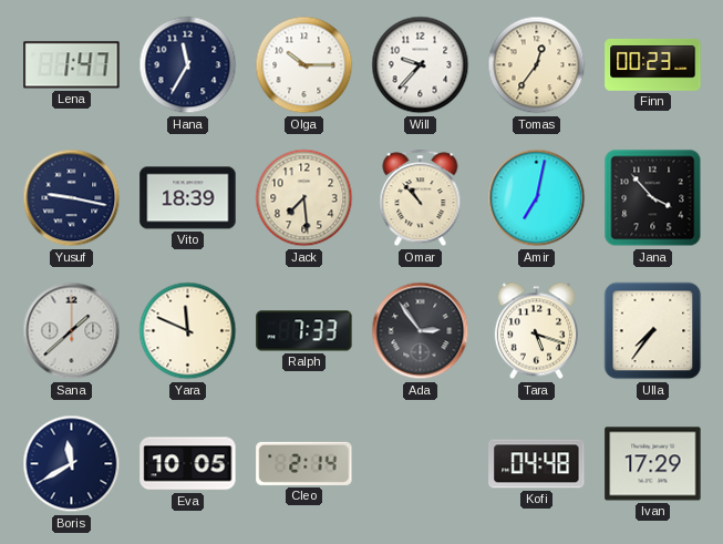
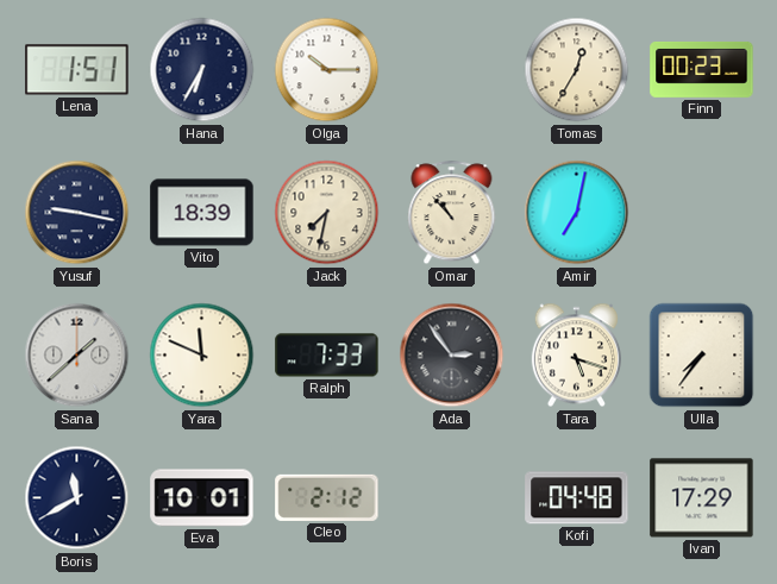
Lena: 1:47 -> 1:51
Hana: 11:35 -> 6:35
Will: 9:37 -> none
Tomas: 12:36 -> 12:35
Jack: 7:29 -> 7:32
Jana: 3:53 -> none
Eva: 10:05 -> 10:01
Cleo: 2:14 -> 2:12
